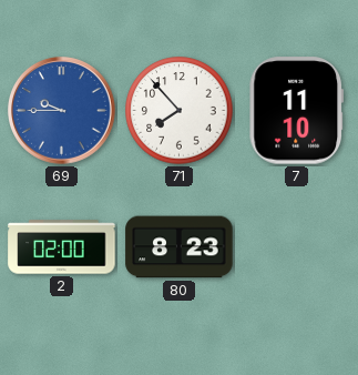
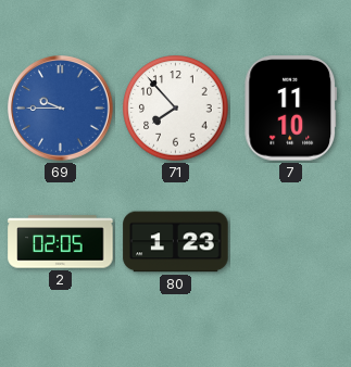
2: 02:00 -> 02:05
80: 8:23 -> 1:23
